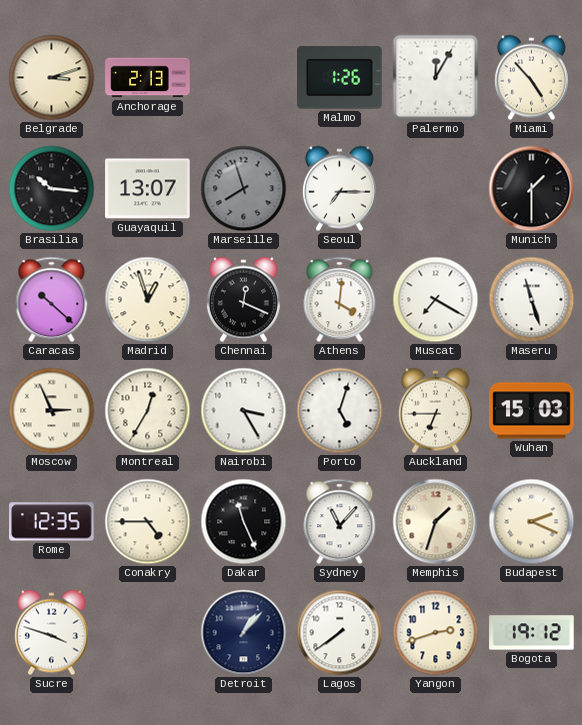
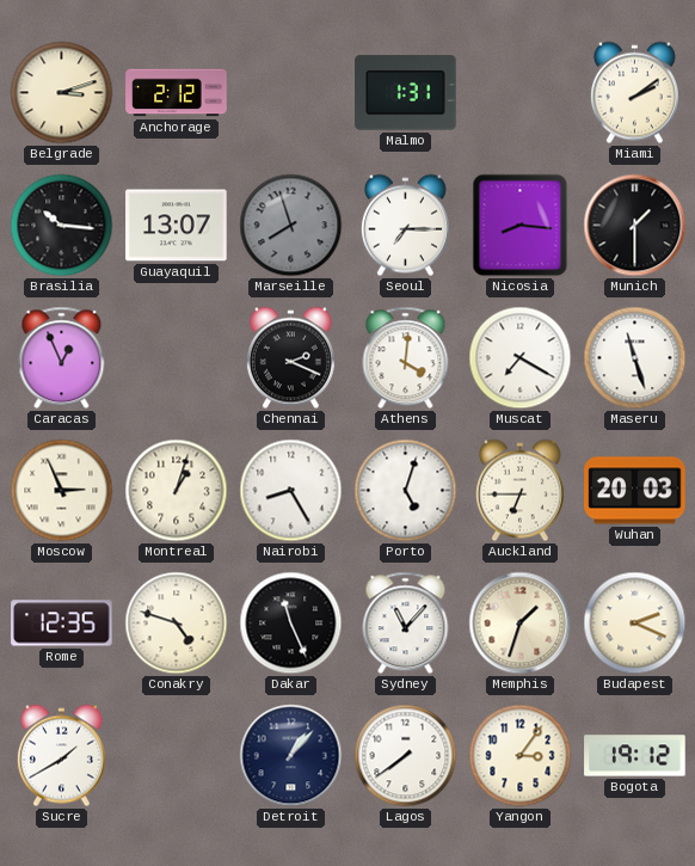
Anchorage: 2:13 -> 2:12
Malmo: 1:26 -> 1:31
Palermo: 12:05 -> none
Miami: 4:53 -> 2:09
Nicosia: none -> 8:16
Caracas: 10:22 -> 12:56
Madrid: 12:57 -> none
Chennai: 12:19 -> 2:19
Montreal: 12:35 -> 1:03
Nairobi: 3:25 -> 8:25
Wuhan: 15:03 -> 20:03
Conakry: 4:45 -> 4:48
Sucre: 3:48 -> 1:40
Yangon: 2:42 -> 3:06
